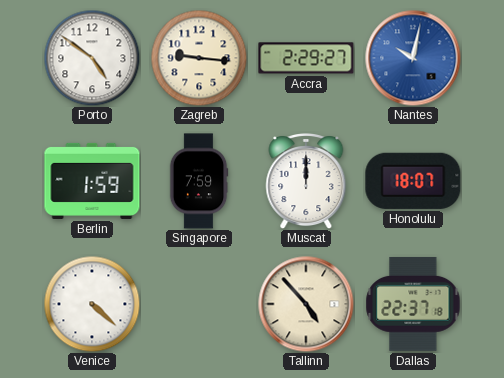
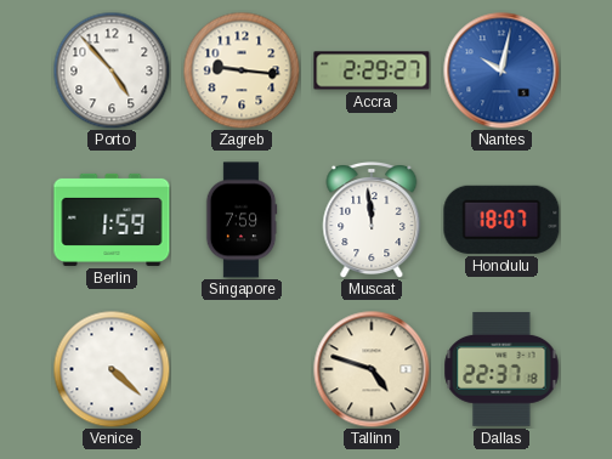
Porto: 4:51 -> 4:53
Muscat: 12:00 -> 11:59
Tallinn: 4:53 -> 4:48
